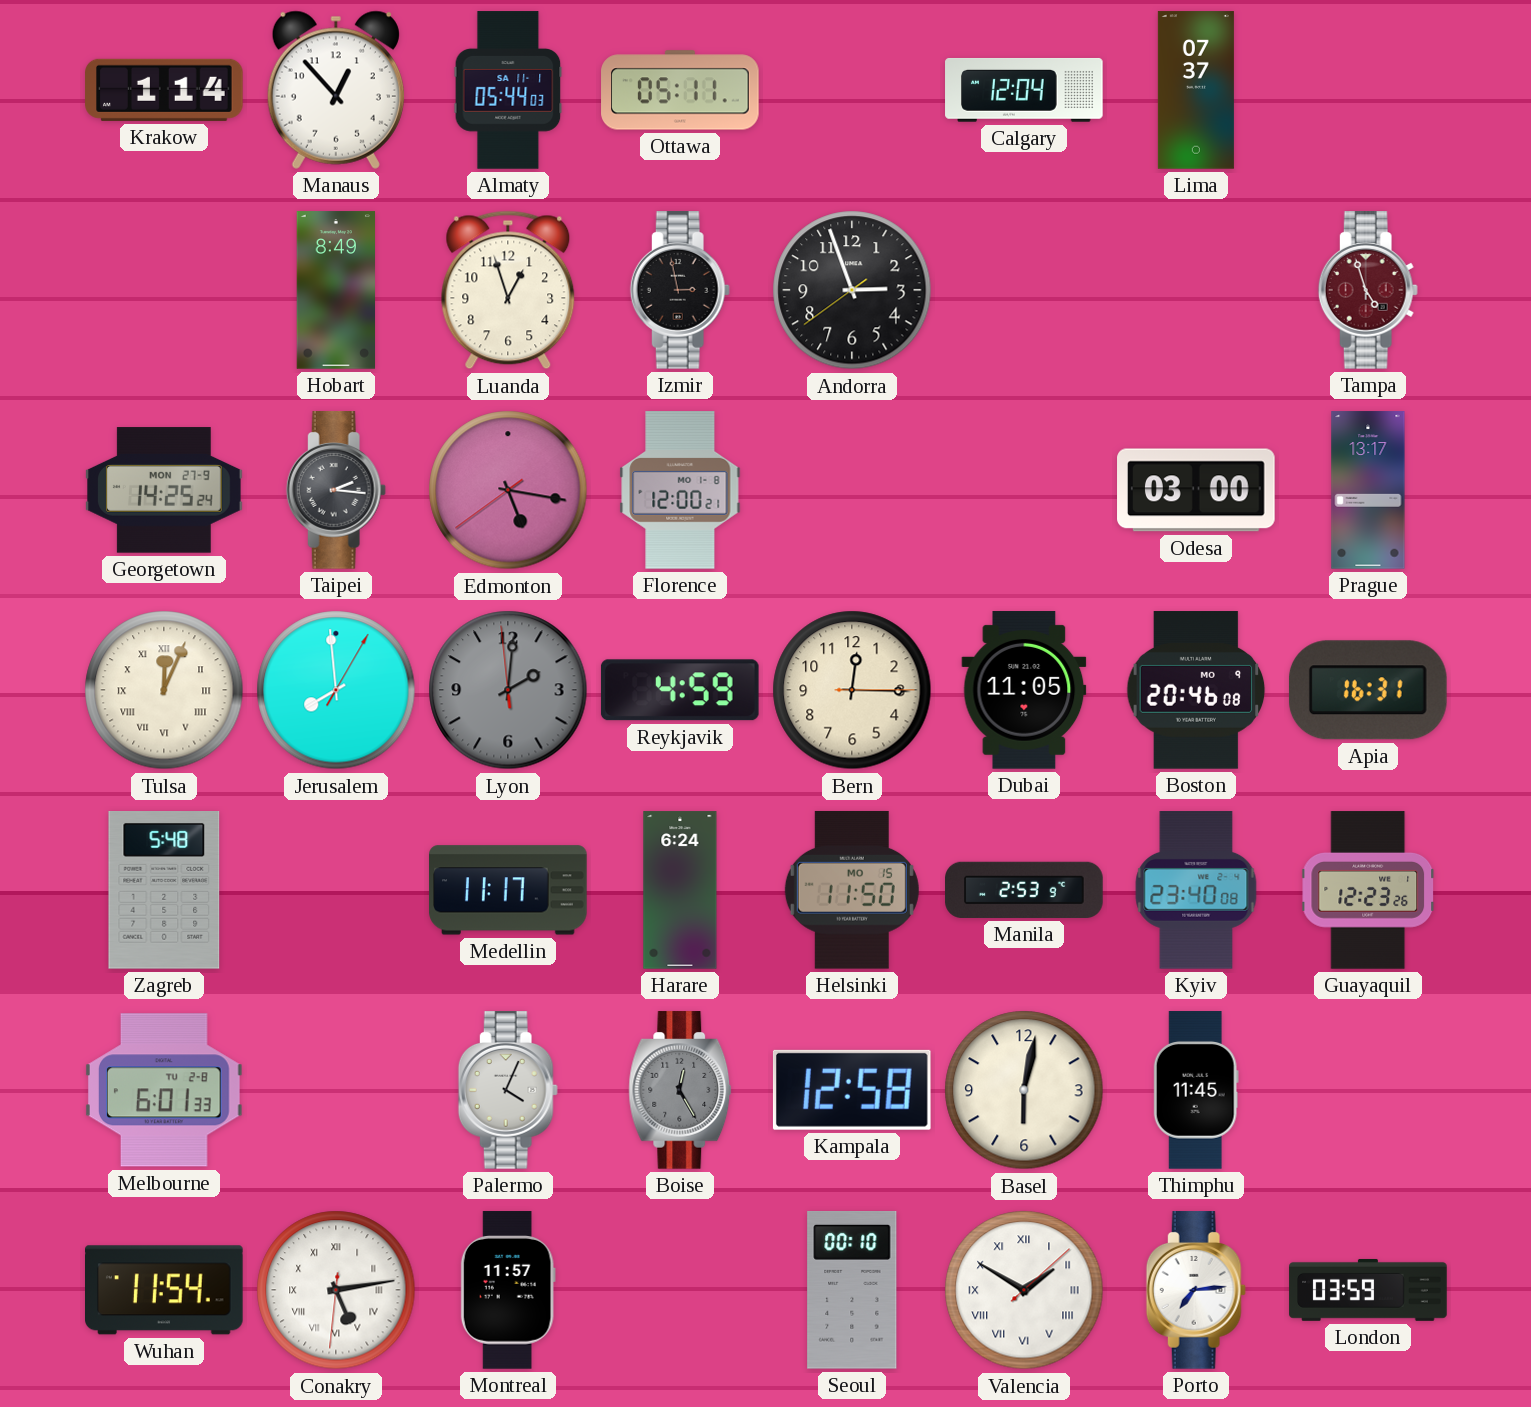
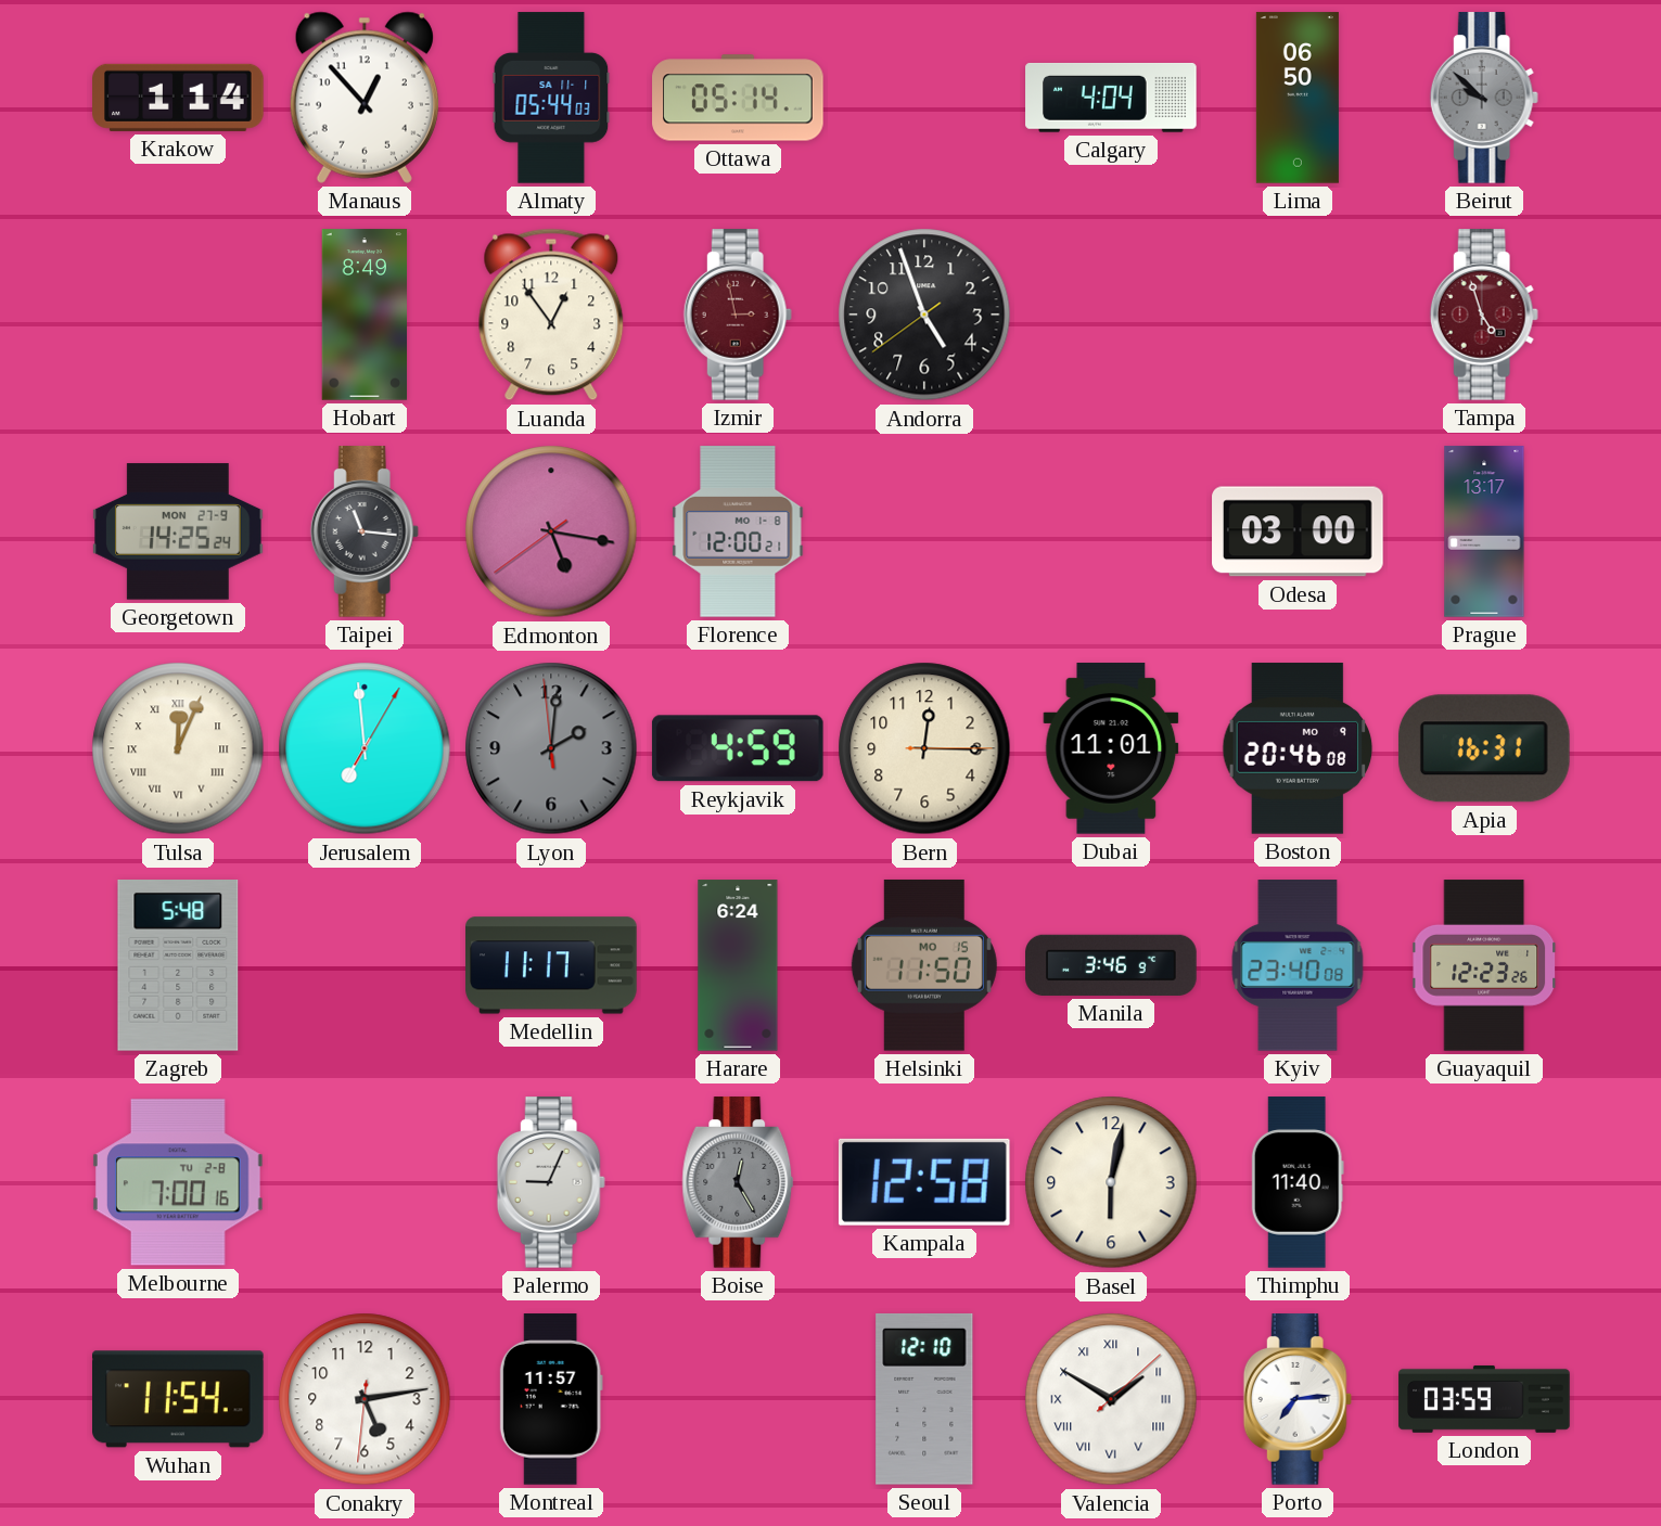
Ottawa: 05:11 -> 05:14
Calgary: 12:04 -> 4:04
Lima: 07:37 -> 06:50
Beirut: none -> 9:52
Luanda: 12:57 -> 12:54
Izmir dial: black -> burgundy
Andorra: 2:56 -> 4:56
Taipei: 2:16 -> 11:16
Jerusalem: 7:59 -> 6:59
Dubai: 11:05 -> 11:01
Manila: 2:53 -> 3:46
Melbourne: 6:01 -> 7:00
Palermo: 4:04 -> 9:04
Thimphu: 11:45 -> 11:40
Conakry numerals: Roman -> Arabic
Seoul: 00:10 -> 12:10
